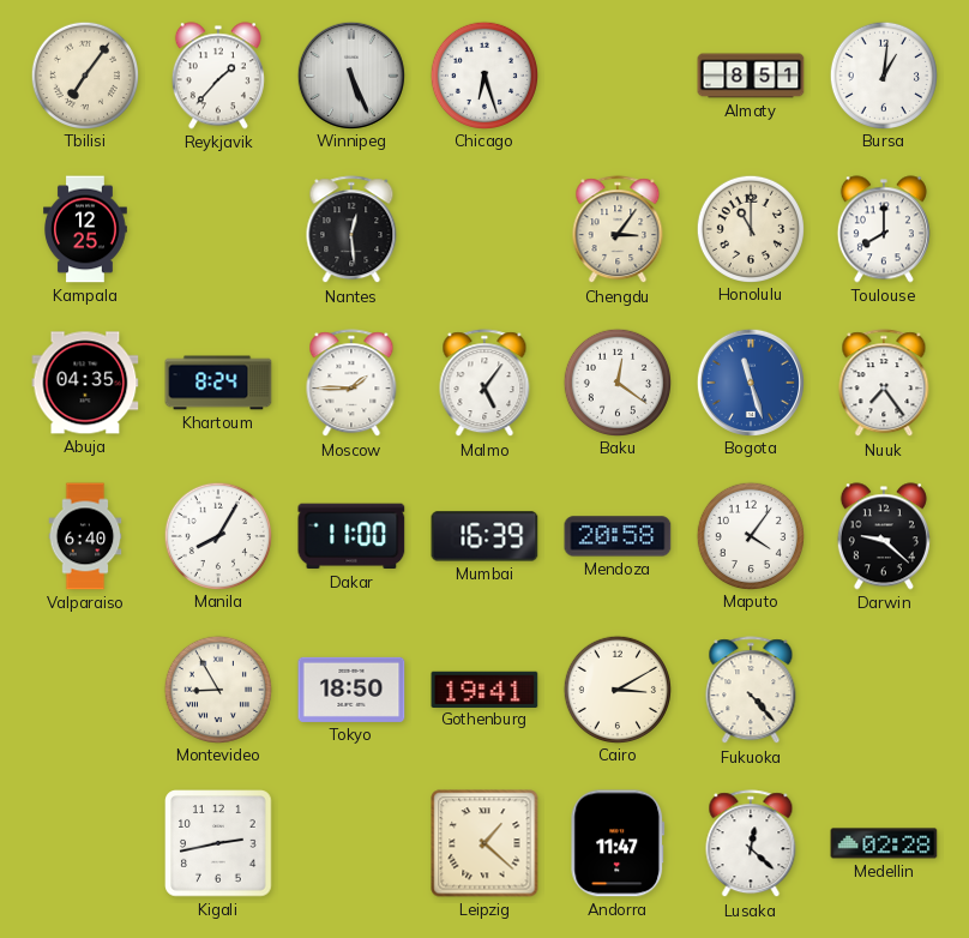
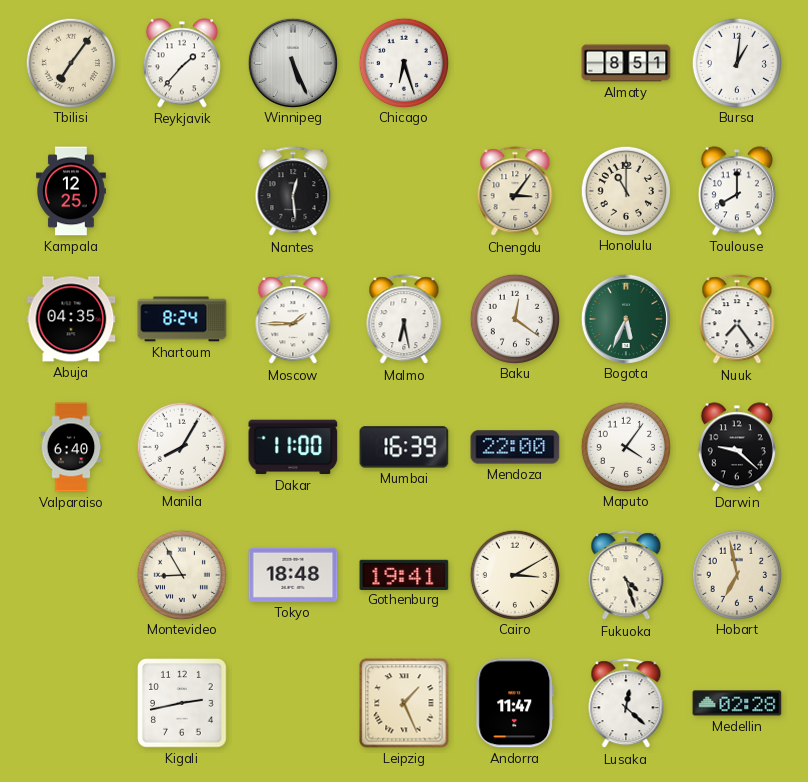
Malmo: 5:06 -> 6:28
Bogota: 11:27 -> 5:34
Bogota dial: blue -> green
Mendoza: 20:58 -> 22:00
Tokyo: 18:50 -> 18:48
Fukuoka: 4:23 -> 4:27
Hobart: none -> 6:58
Leipzig: 1:22 -> 1:26
